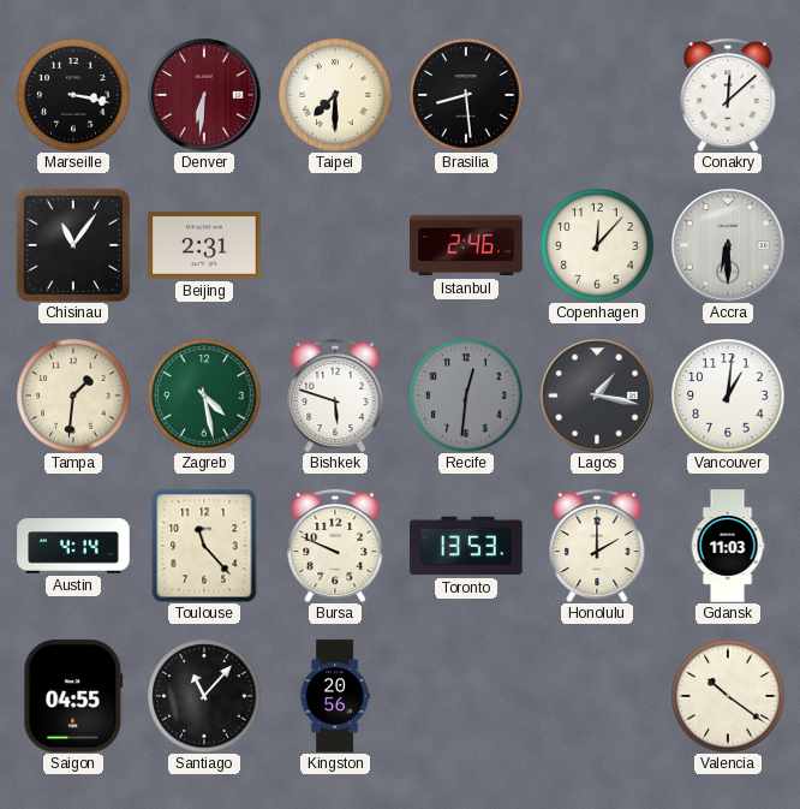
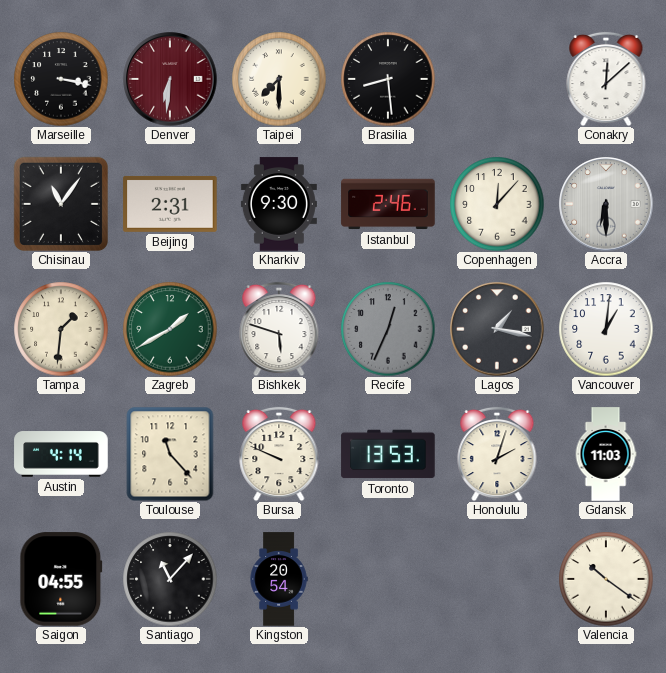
Kharkiv: none -> 9:30
Zagreb: 4:28 -> 1:40
Recife: 12:31 -> 12:34
Honolulu: 2:00 -> 2:03
Kingston: 20:56 -> 20:54
